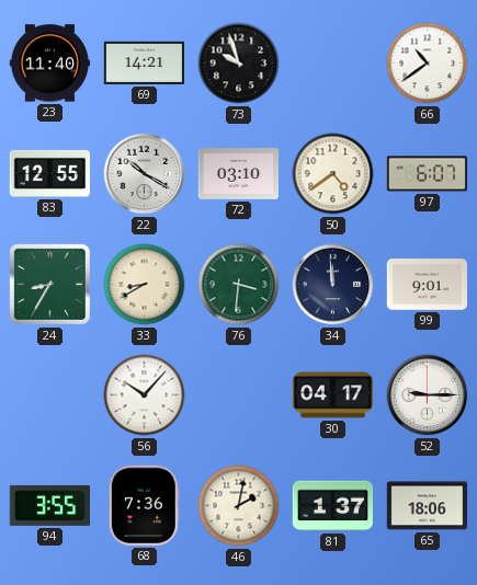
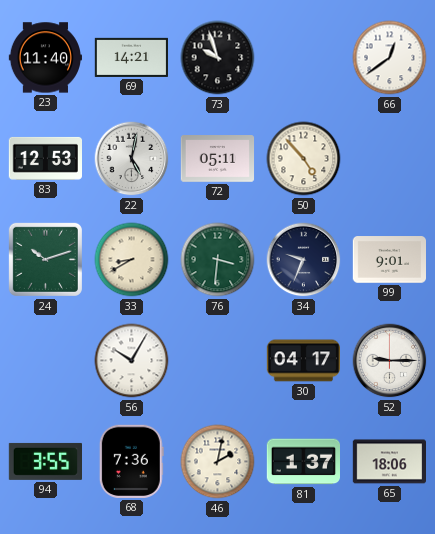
66: 10:39 -> 12:39
83: 12:55 -> 12:53
22: 10:20 -> 5:02
72: 03:10 -> 05:11
50: 4:39 -> 4:53
97: 6:07 -> none
24: 8:35 -> 10:12
34: 11:59 -> 9:34
56: 10:07 -> 10:05
